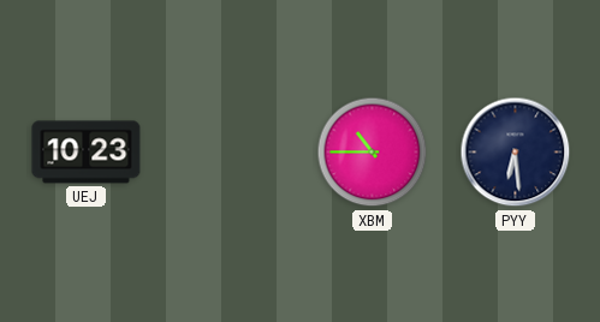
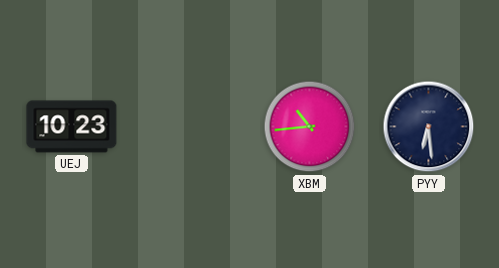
XBM: 10:45 -> 10:44
